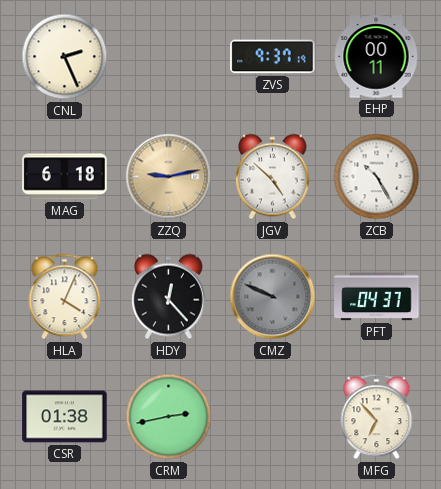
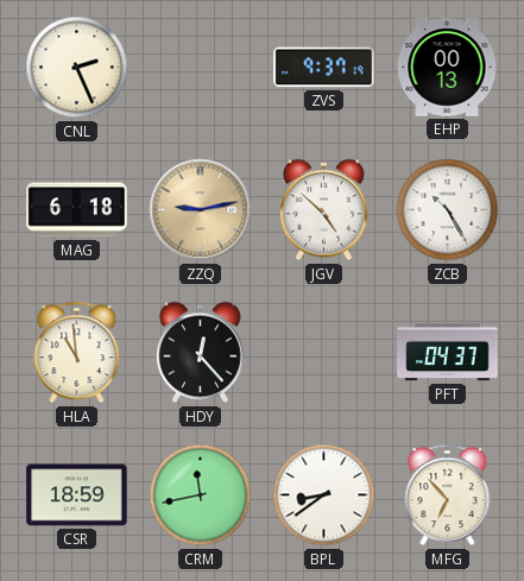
EHP: 00:11 -> 00:13
HLA: 4:04 -> 10:59
CMZ: 9:49 -> none
CSR: 01:38 -> 18:59
CRM: 2:43 -> 11:43
BPL: none -> 8:39
